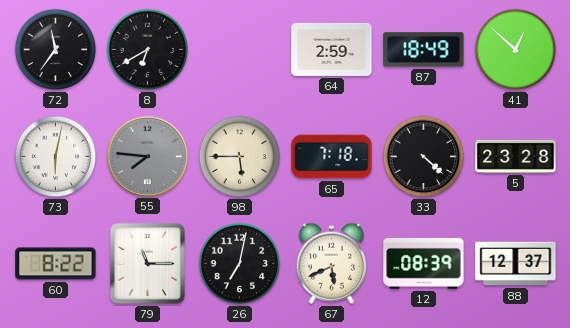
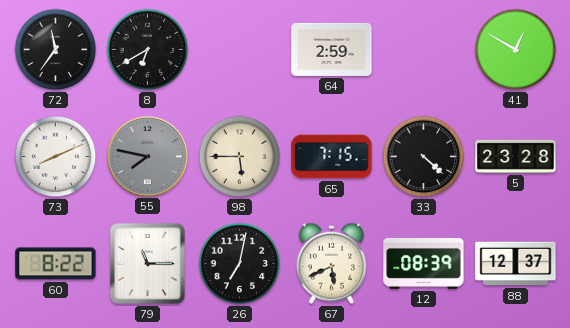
87: 18:49 -> none
41: 12:52 -> 12:50
73: 6:02 -> 8:11
55: 7:46 -> 7:47
65: 7:18 -> 7:15
